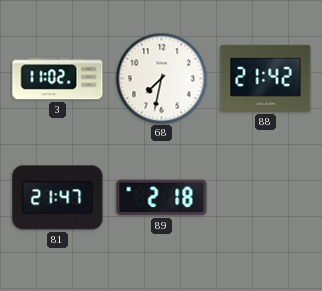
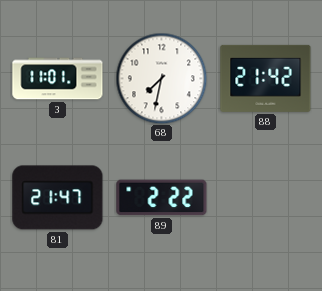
3: 11:02 -> 11:01
89: 2:18 -> 2:22
